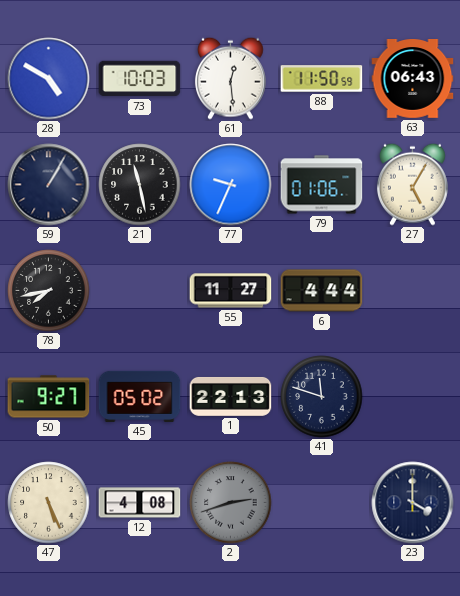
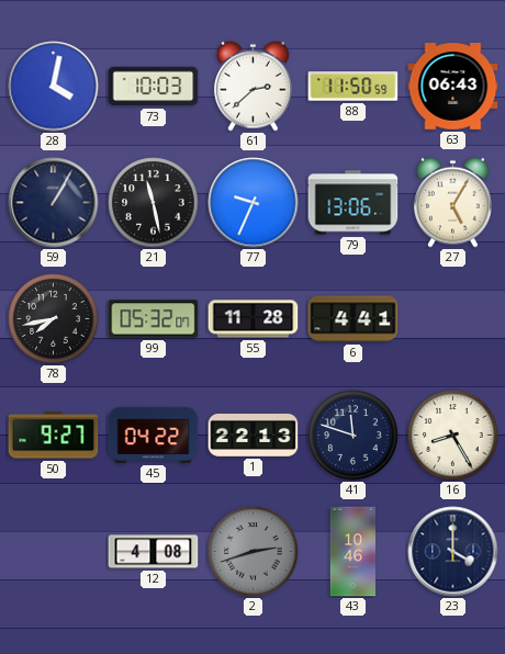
28: 4:50 -> 4:02
61: 12:29 -> 2:38
79: 01:06 -> 13:06
99: none -> 05:32
55: 11:27 -> 11:28
6: 4:44 -> 4:41
45: 05:02 -> 04:22
16: none -> 8:25
47: 5:26 -> none
43: none -> 10:46
